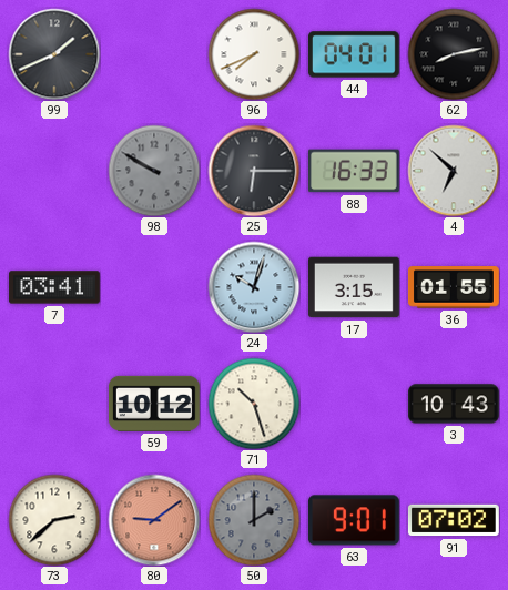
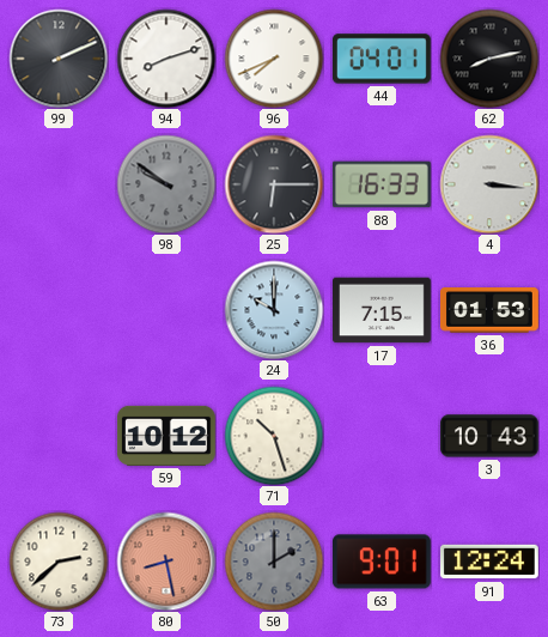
99: 1:41 -> 2:11
94: none -> 8:12
98: 9:50 -> 9:51
4: 6:52 -> 3:16
7: 03:41 -> none
24: 10:03 -> 10:00
17: 3:15 -> 7:15
36: 01:55 -> 01:53
80: 9:09 -> 8:28
91: 07:02 -> 12:24
